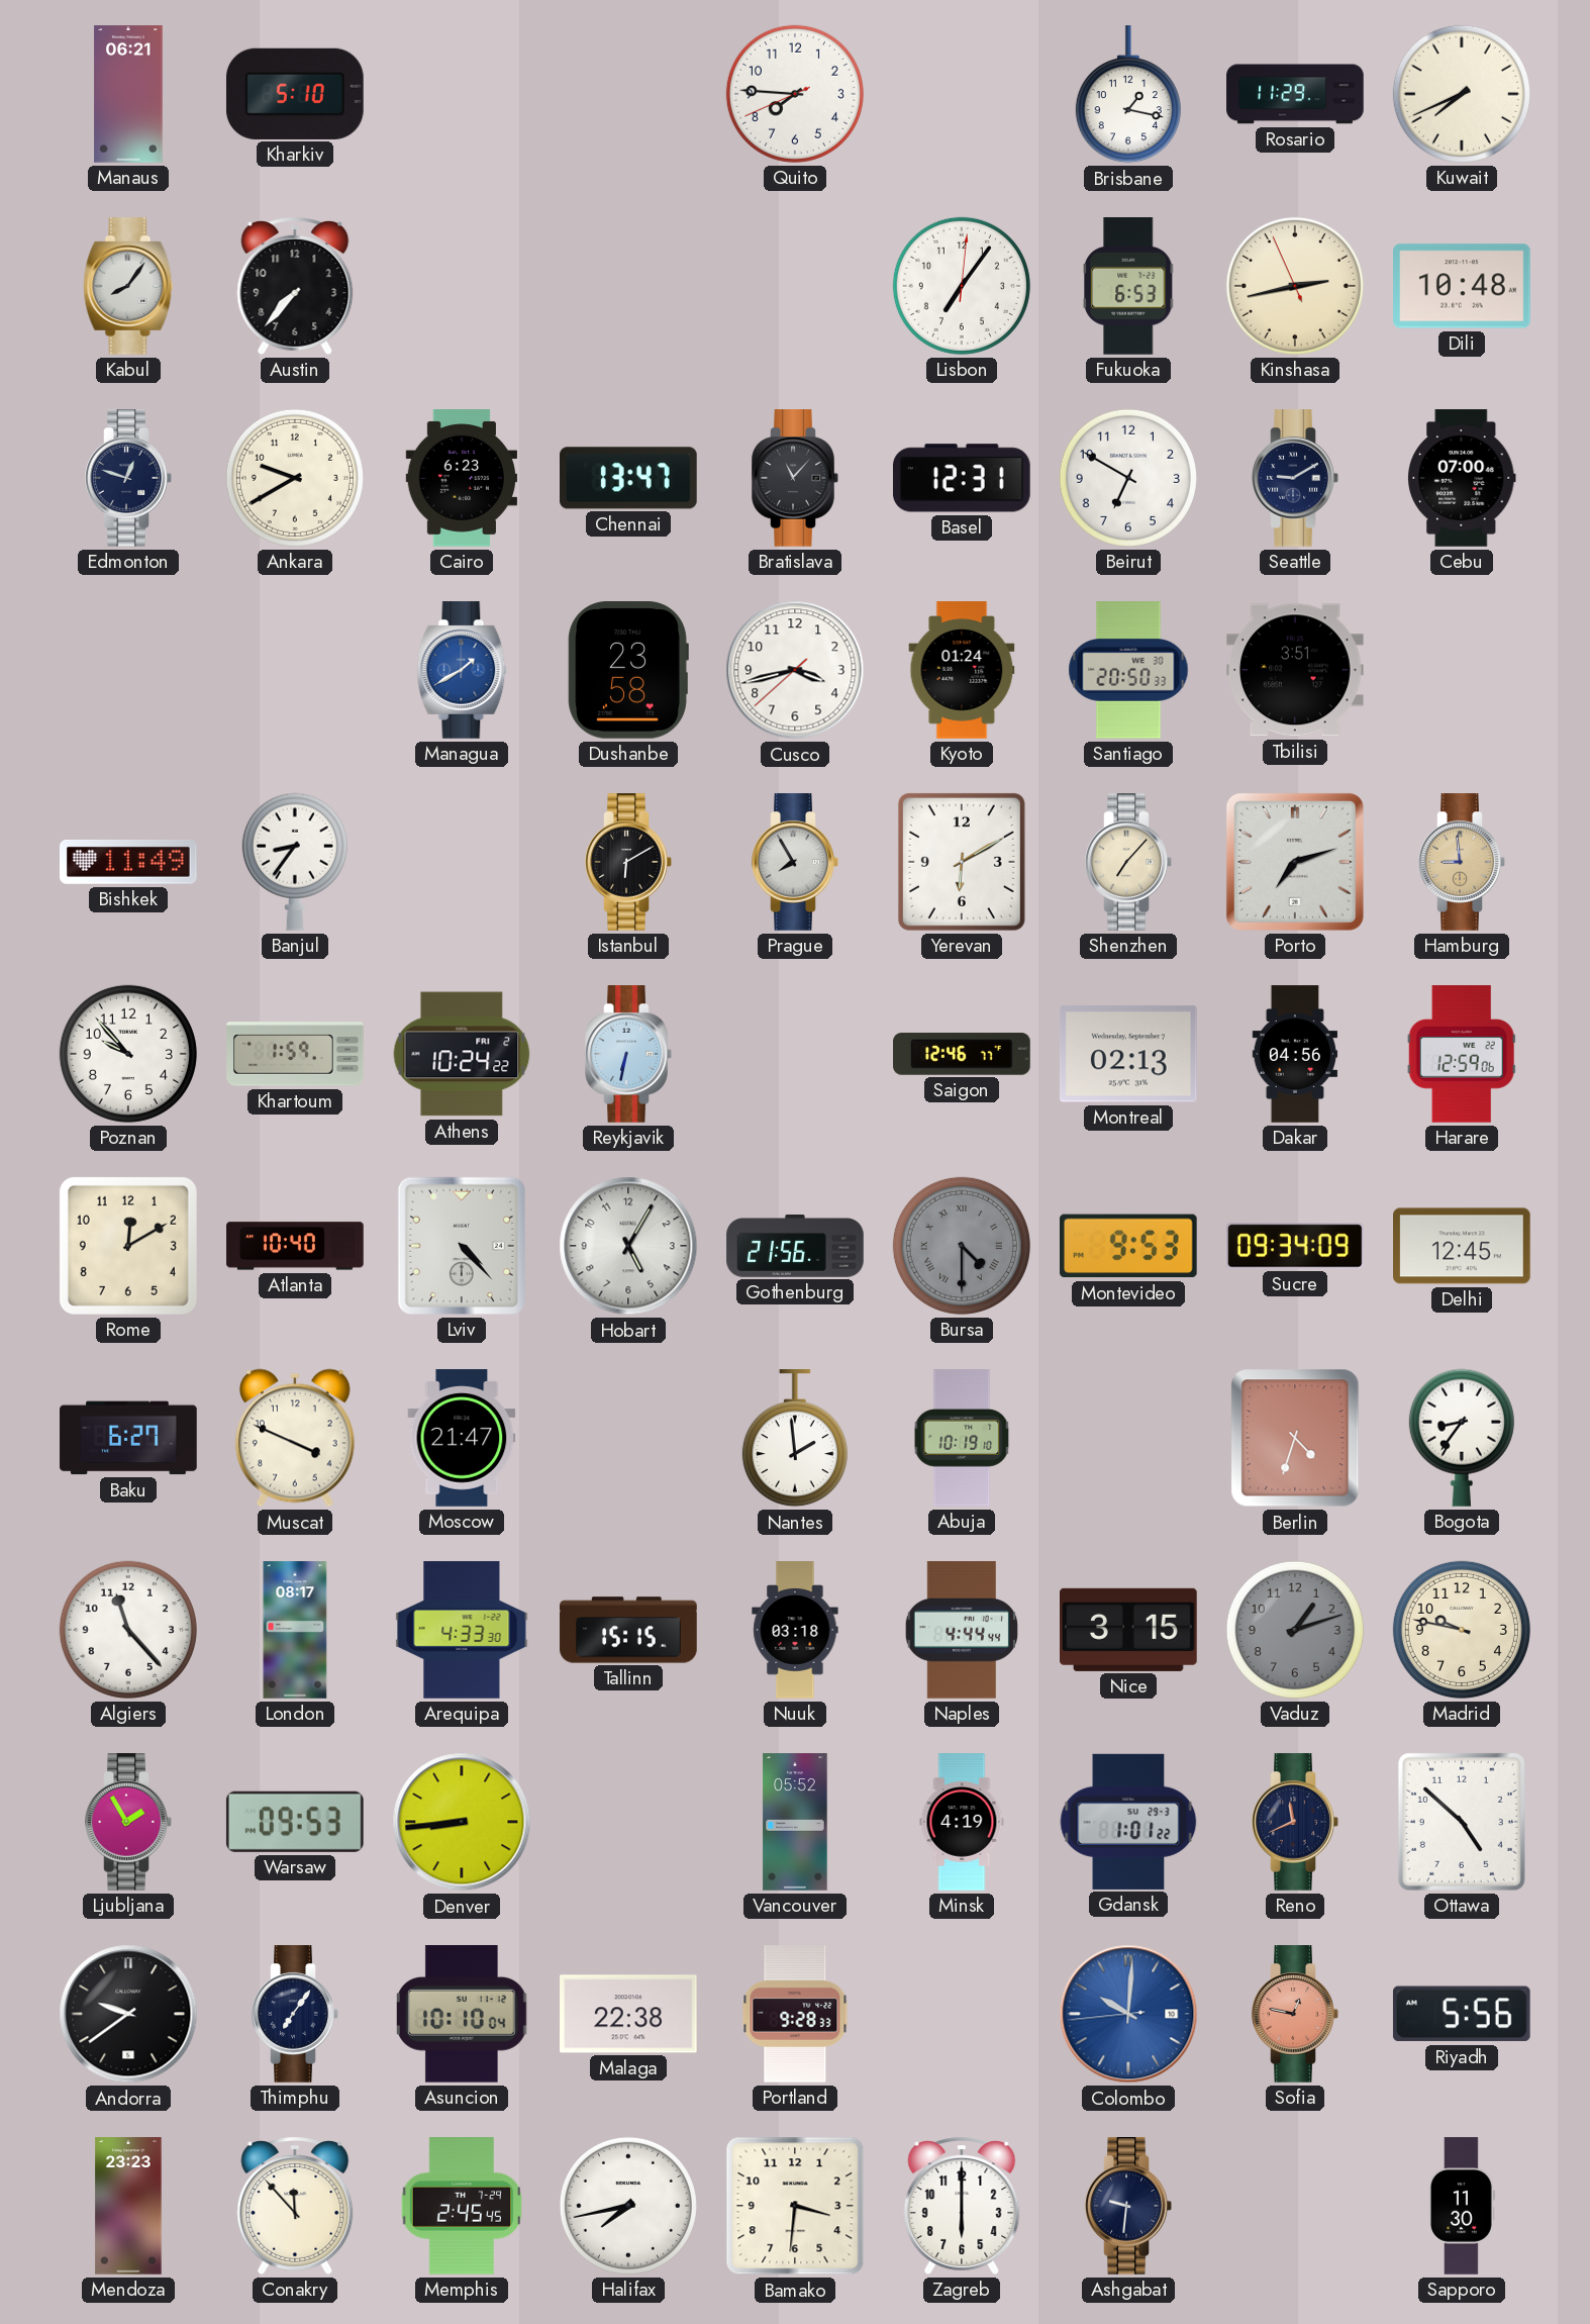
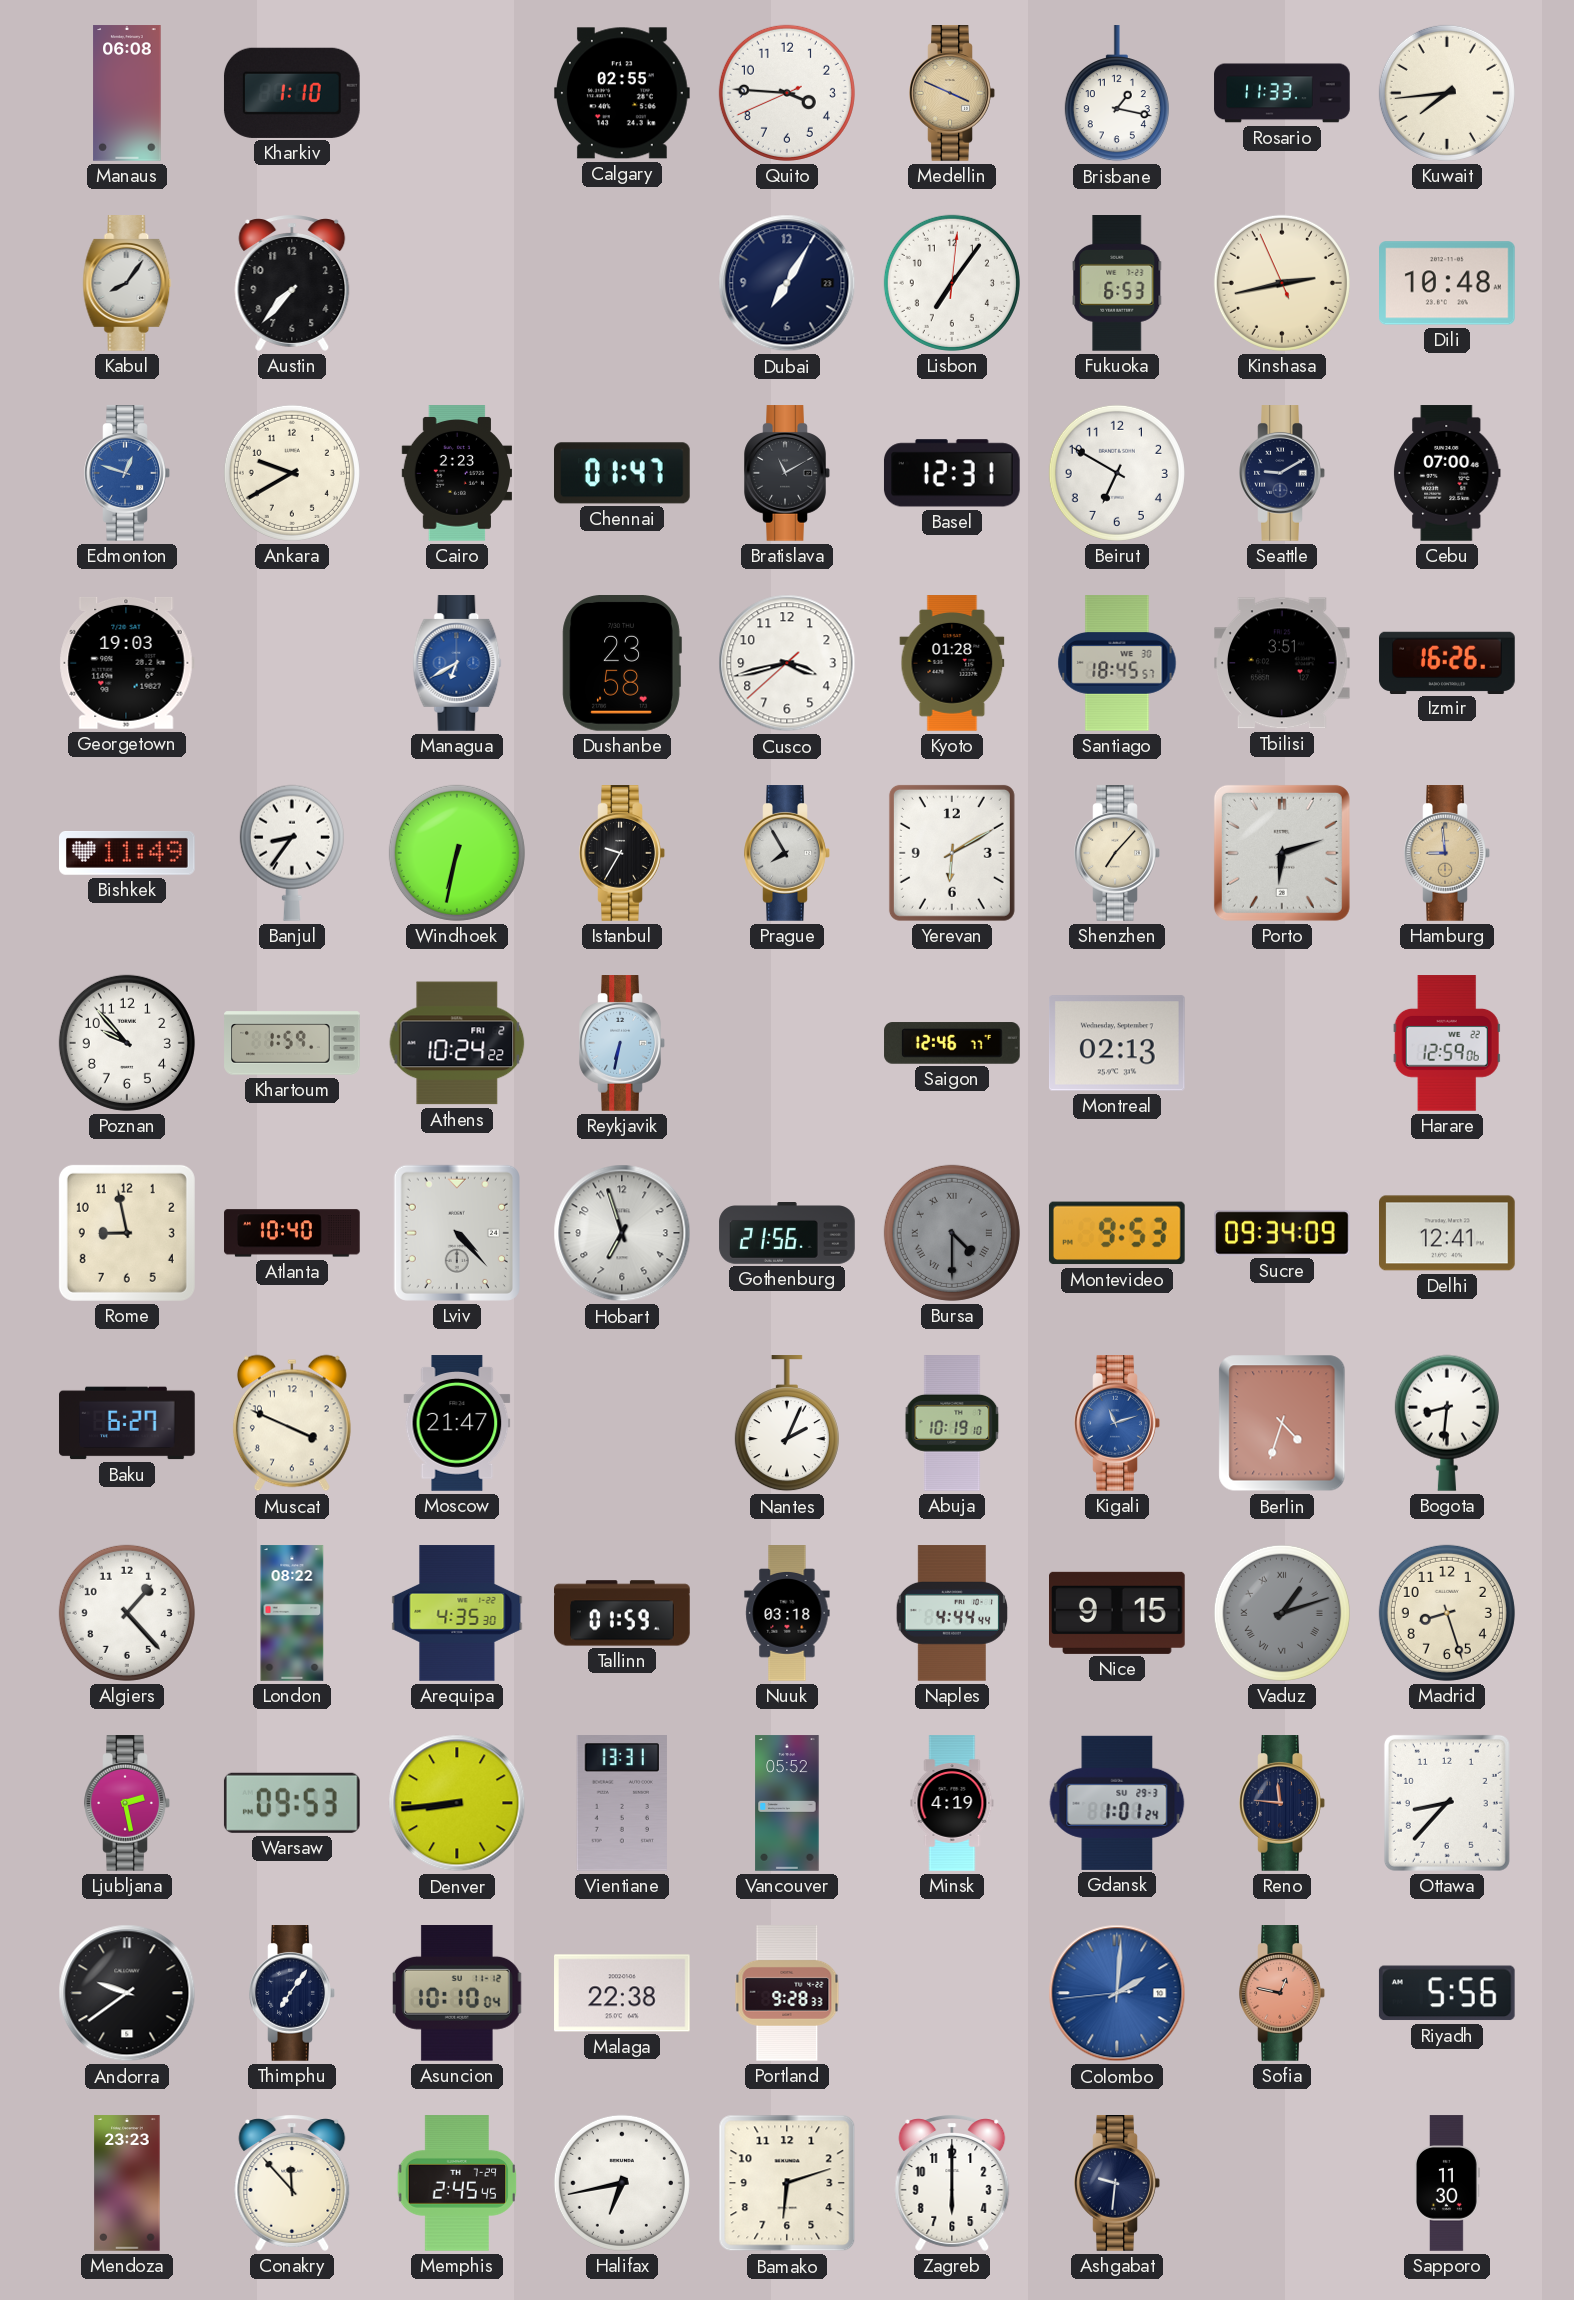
Manaus: 06:21 -> 06:08
Kharkiv: 5:10 -> 1:10
Calgary: none -> 02:55
Quito: 7:45 -> 3:45
Medellin: none -> 3:49
Rosario: 11:29 -> 11:33
Kuwait: 7:41 -> 7:44
Dubai: none -> 7:05
Edmonton dial: navy -> blue
Cairo: 6:23 -> 2:23
Chennai: 13:47 -> 01:47
Bratislava: 11:07 -> 11:10
Georgetown: none -> 19:03
Managua: 1:40 -> 6:40
Kyoto: 01:24 -> 01:28
Santiago: 20:50 -> 18:45
Izmir: none -> 16:26
Windhoek: none -> 6:32
Istanbul: 6:10 -> 9:35
Porto: 7:12 -> 6:12
Dakar: 04:56 -> none
Rome: 12:10 -> 8:58
Hobart: 5:05 -> 6:57
Delhi: 12:45 -> 12:41
Nantes: 1:59 -> 2:04
Kigali: none -> 11:12
Bogota: 8:36 -> 8:31
Algiers: 11:23 -> 1:23
London: 08:17 -> 08:22
Arequipa: 4:33 -> 4:35
Tallinn: 15:15 -> 01:59
Nice: 3:15 -> 9:15
Vaduz numerals: Arabic -> Roman
Madrid: 9:47 -> 8:27
Ljubljana: 1:55 -> 2:28
Vientiane: none -> 13:31
Gdansk: 1:01:22 -> 1:01:24
Reno: 11:41 -> 11:46
Ottawa: 4:52 -> 8:37
Colombo: 10:00 -> 2:00
Halifax: 7:43 -> 6:43
Bamako: 3:31 -> 6:12
